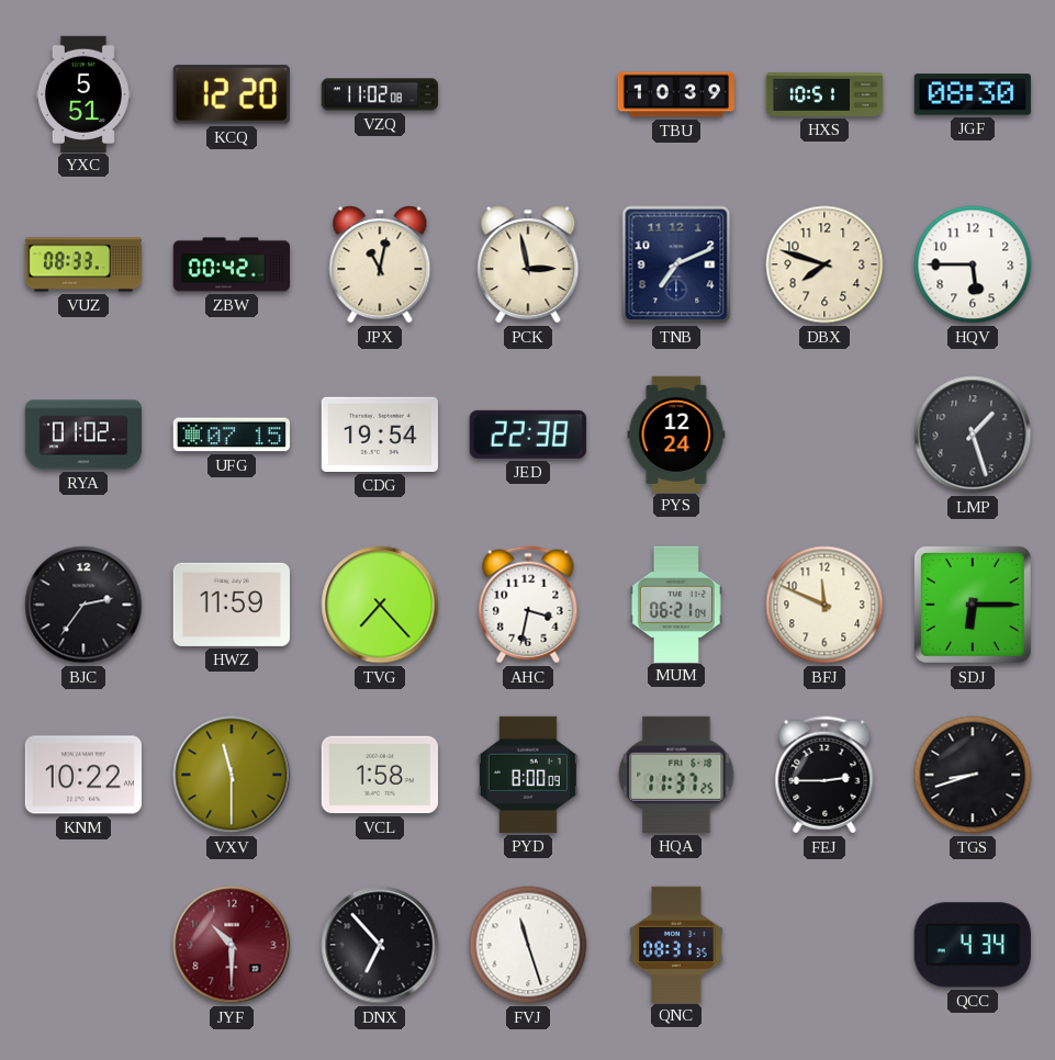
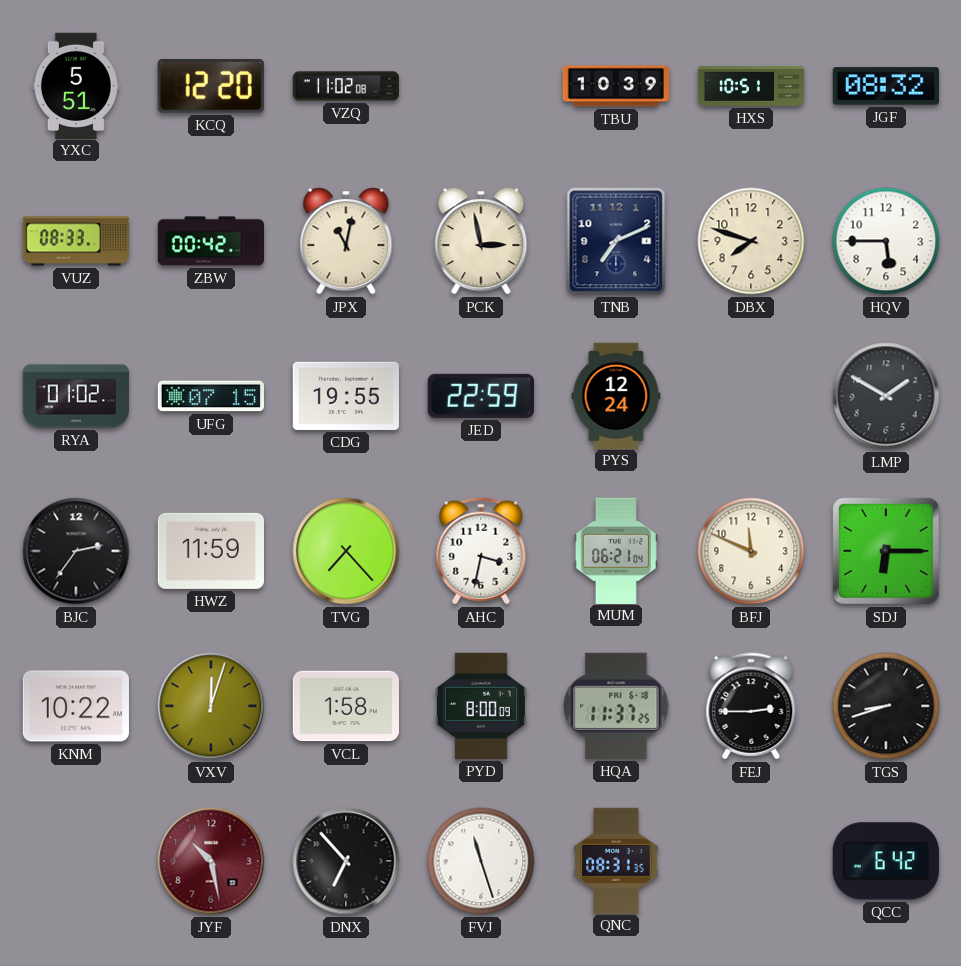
JGF: 08:30 -> 08:32
CDG: 19:54 -> 19:55
JED: 22:38 -> 22:59
LMP: 1:27 -> 1:50
VXV: 11:30 -> 12:03
JYF: 10:30 -> 10:28
QCC: 4:34 -> 6:42
